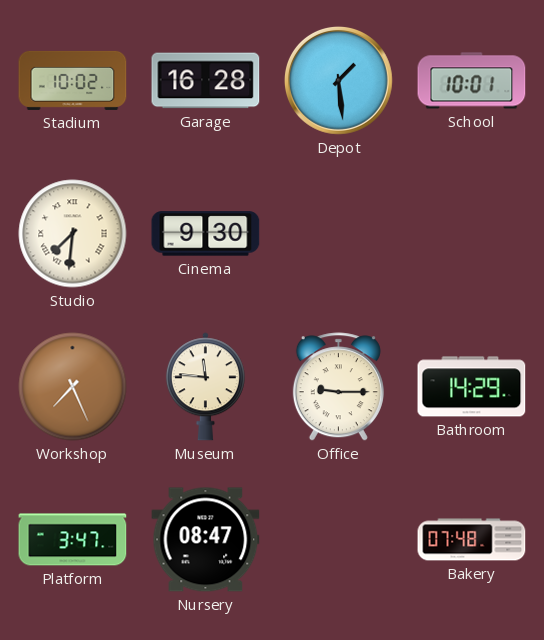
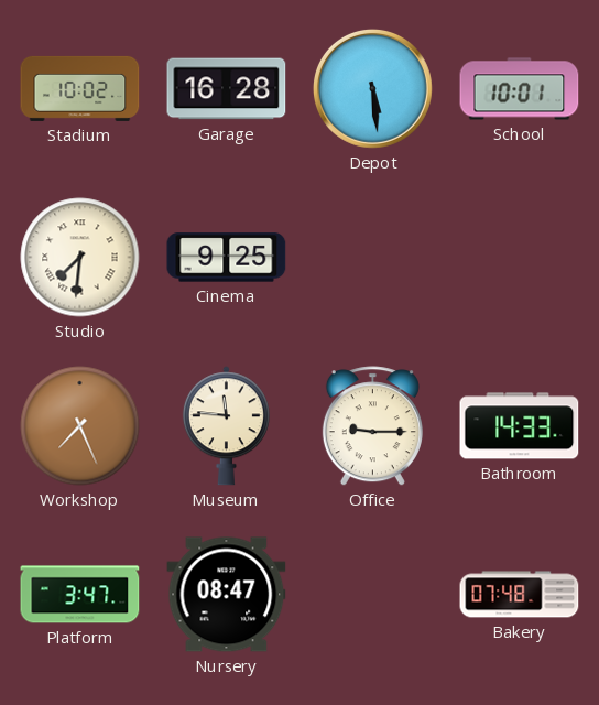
Depot: 1:29 -> 5:29
Cinema: 9:30 -> 9:25
Bathroom: 14:29 -> 14:33
